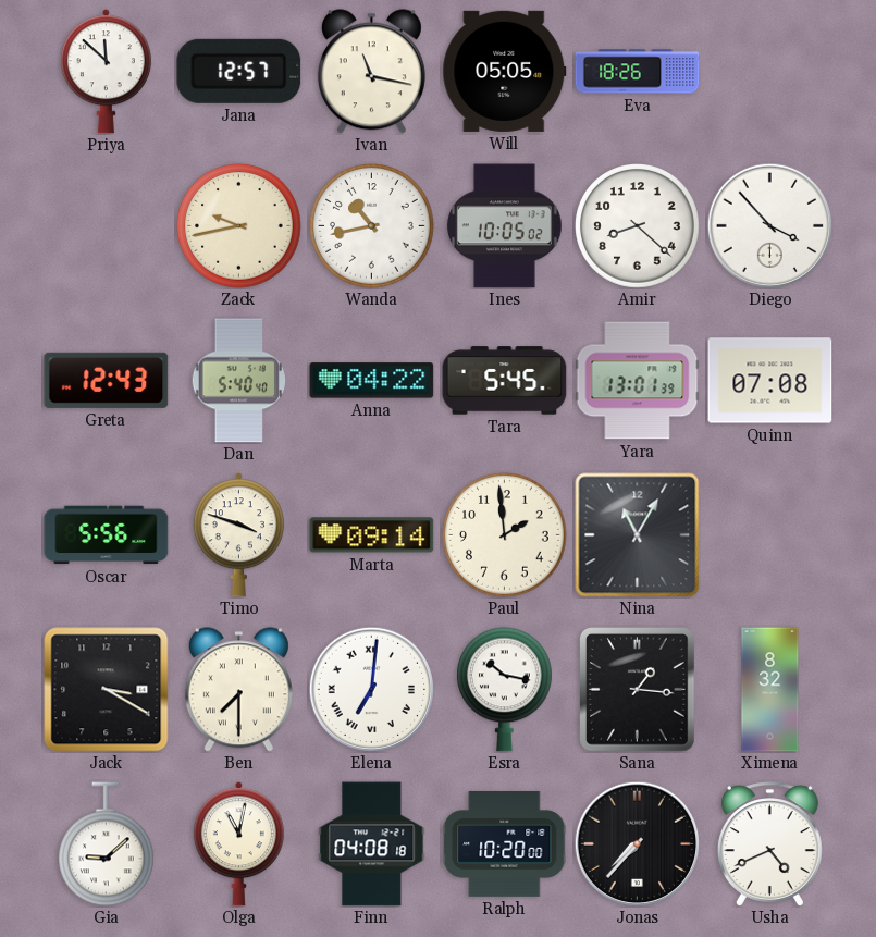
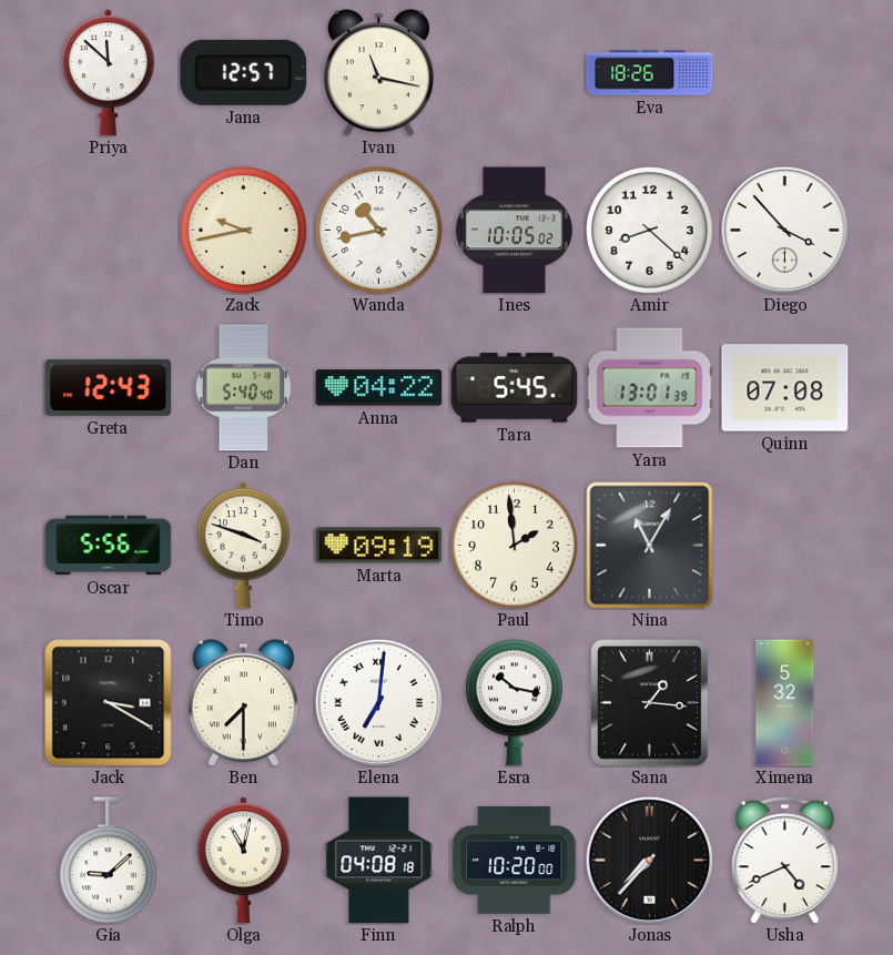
Will: 05:05 -> none
Marta: 09:14 -> 09:19
Ximena: 8:32 -> 5:32
